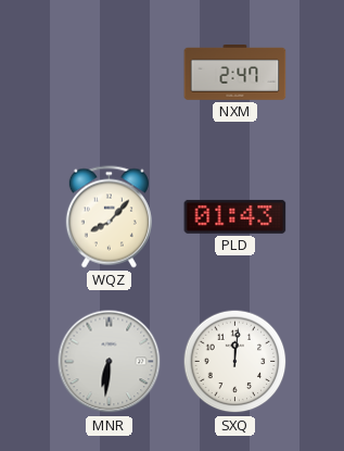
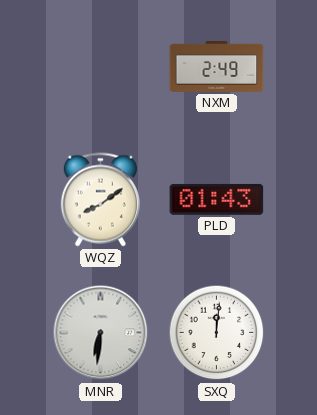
NXM: 2:47 -> 2:49
WQZ: 8:07 -> 8:09
